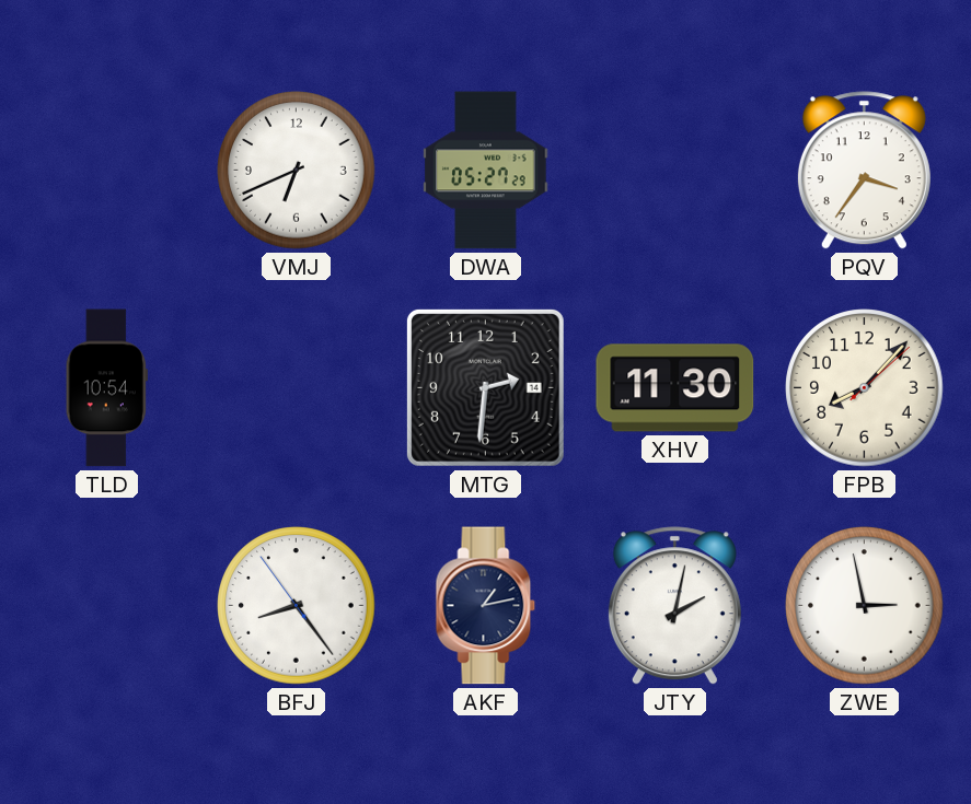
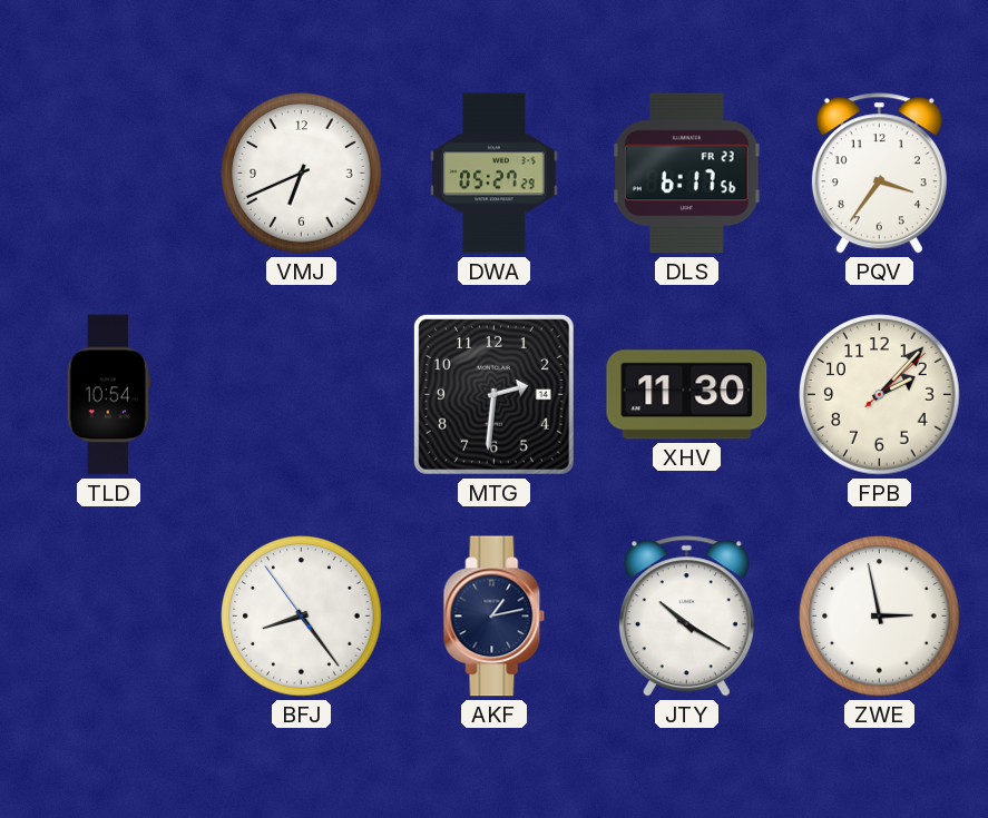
DLS: none -> 6:17
FPB: 8:07 -> 2:07
JTY: 2:02 -> 10:20
